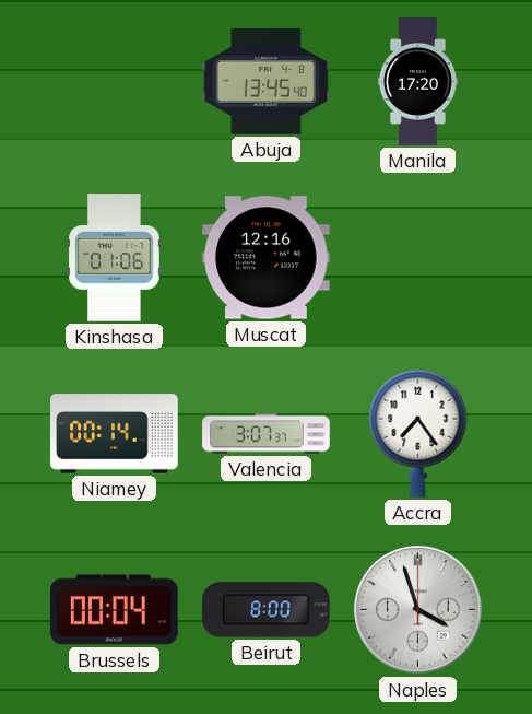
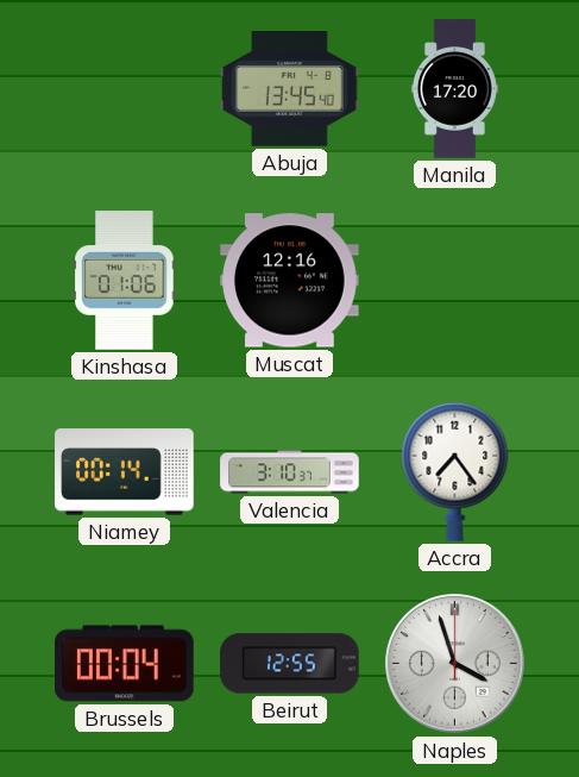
Valencia: 3:07 -> 3:10
Beirut: 8:00 -> 12:55
